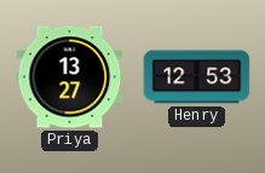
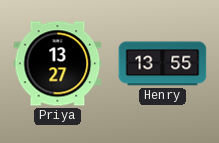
Henry: 12:53 -> 13:55
